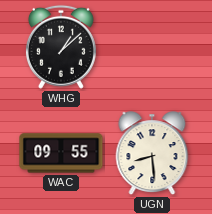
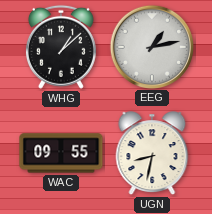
EEG: none -> 1:13
UGN: 8:29 -> 8:32
